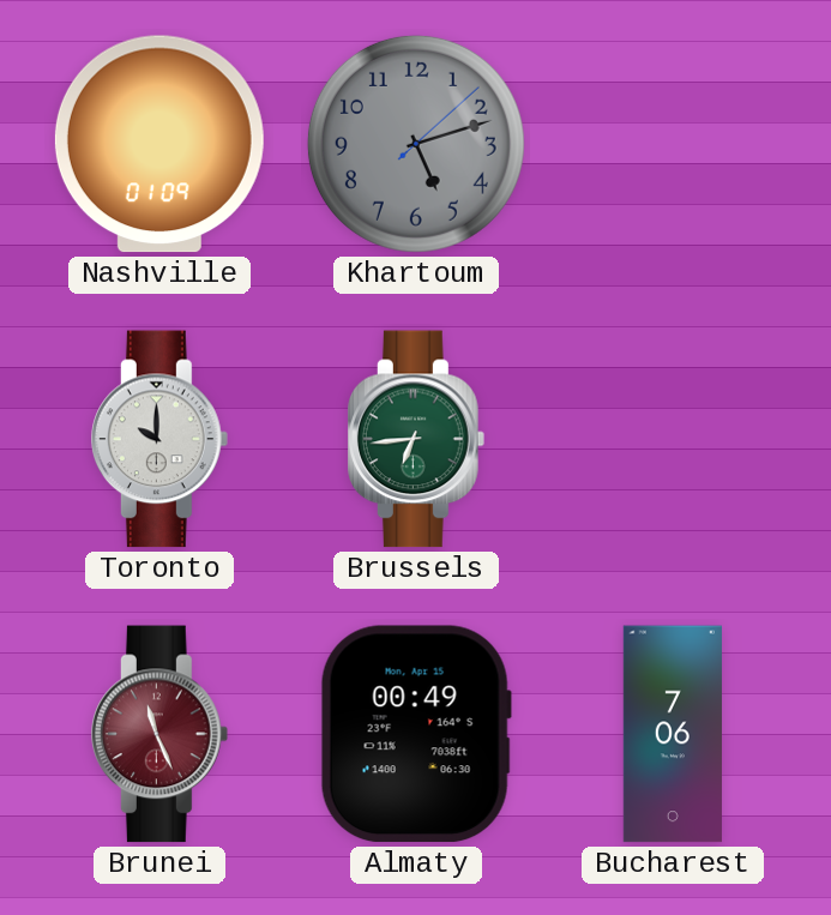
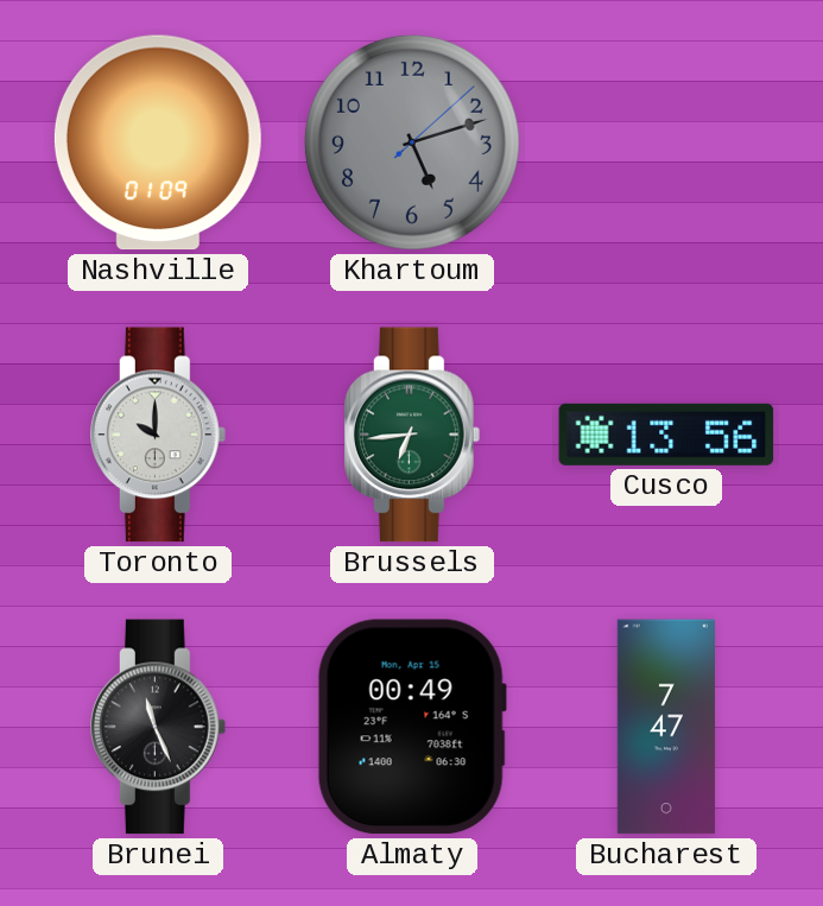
Cusco: none -> 13:56
Brunei dial: burgundy -> black
Bucharest: 7:06 -> 7:47
